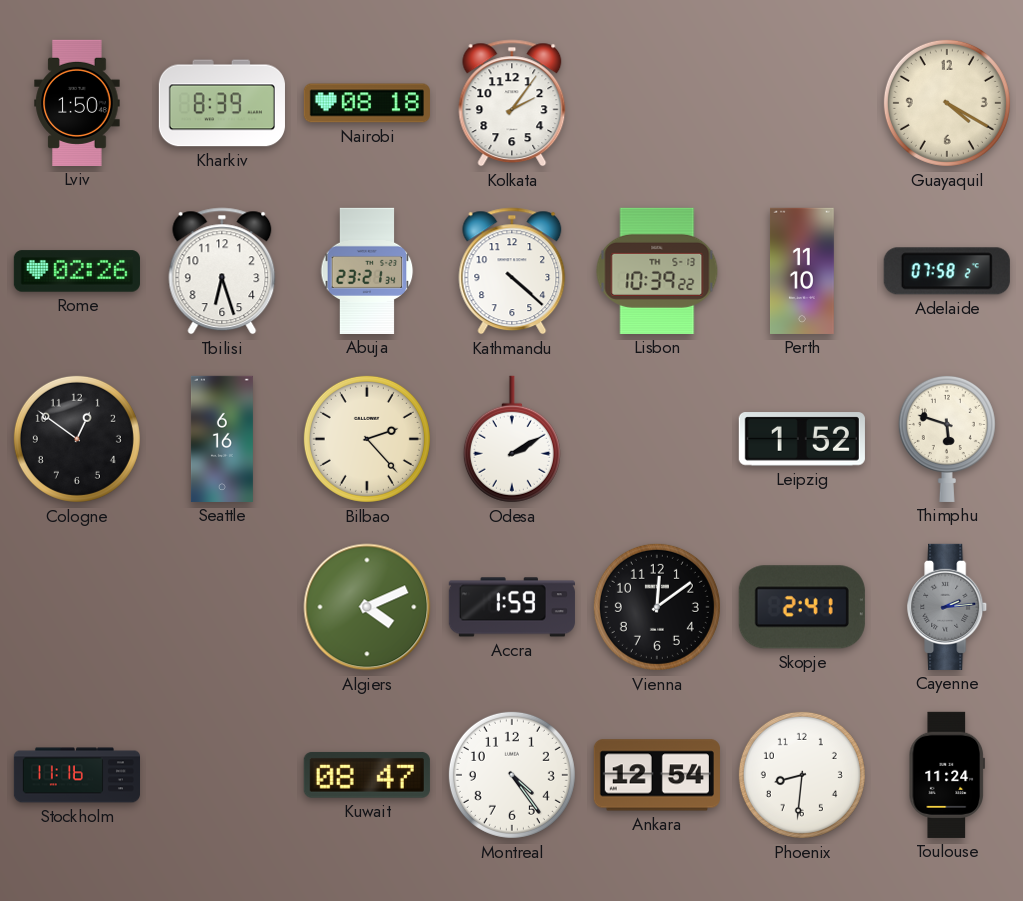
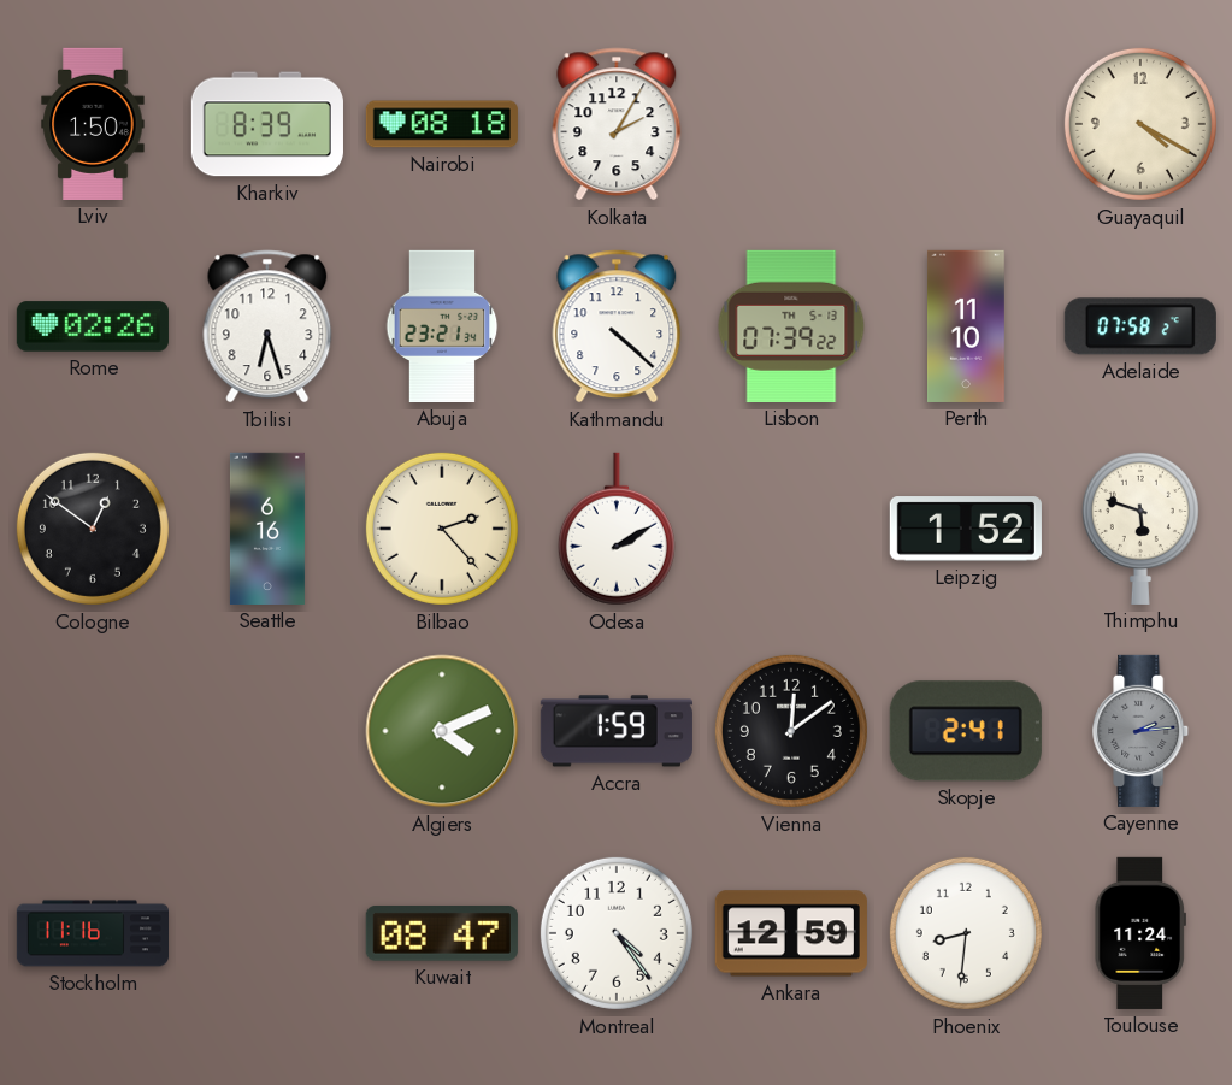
Kolkata: 2:06 -> 2:05
Lisbon: 10:39 -> 07:39
Ankara: 12:54 -> 12:59
